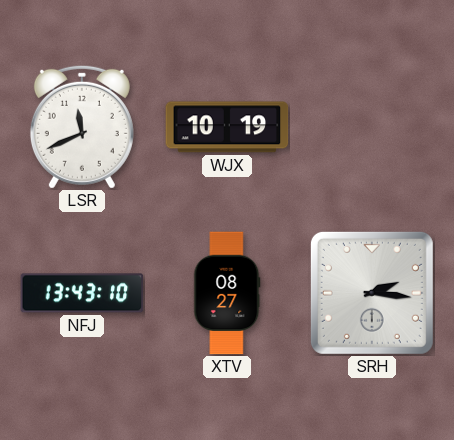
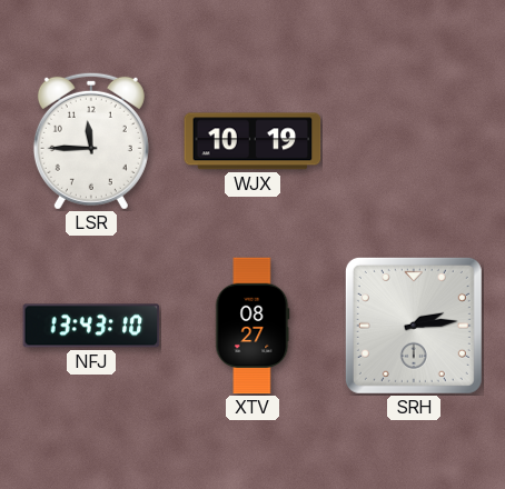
LSR: 11:41 -> 11:45
SRH: 2:16 -> 2:14
